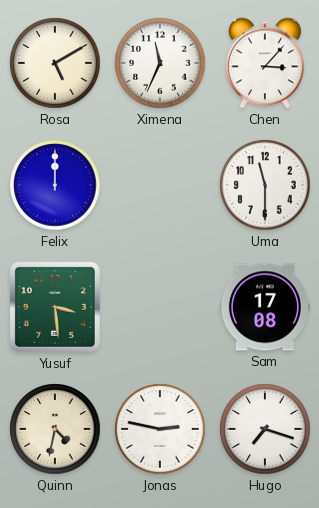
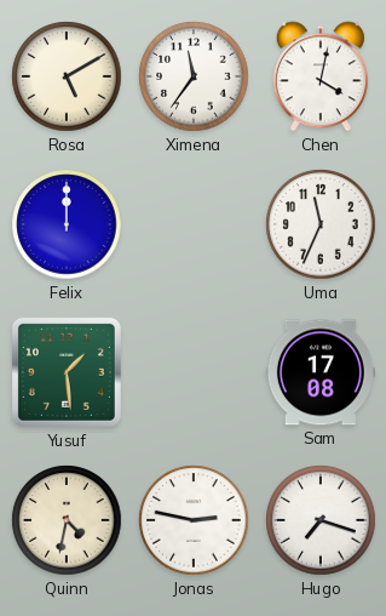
Ximena: 11:34 -> 11:36
Chen: 3:07 -> 4:02
Uma: 11:30 -> 11:34
Yusuf: 3:29 -> 1:29
